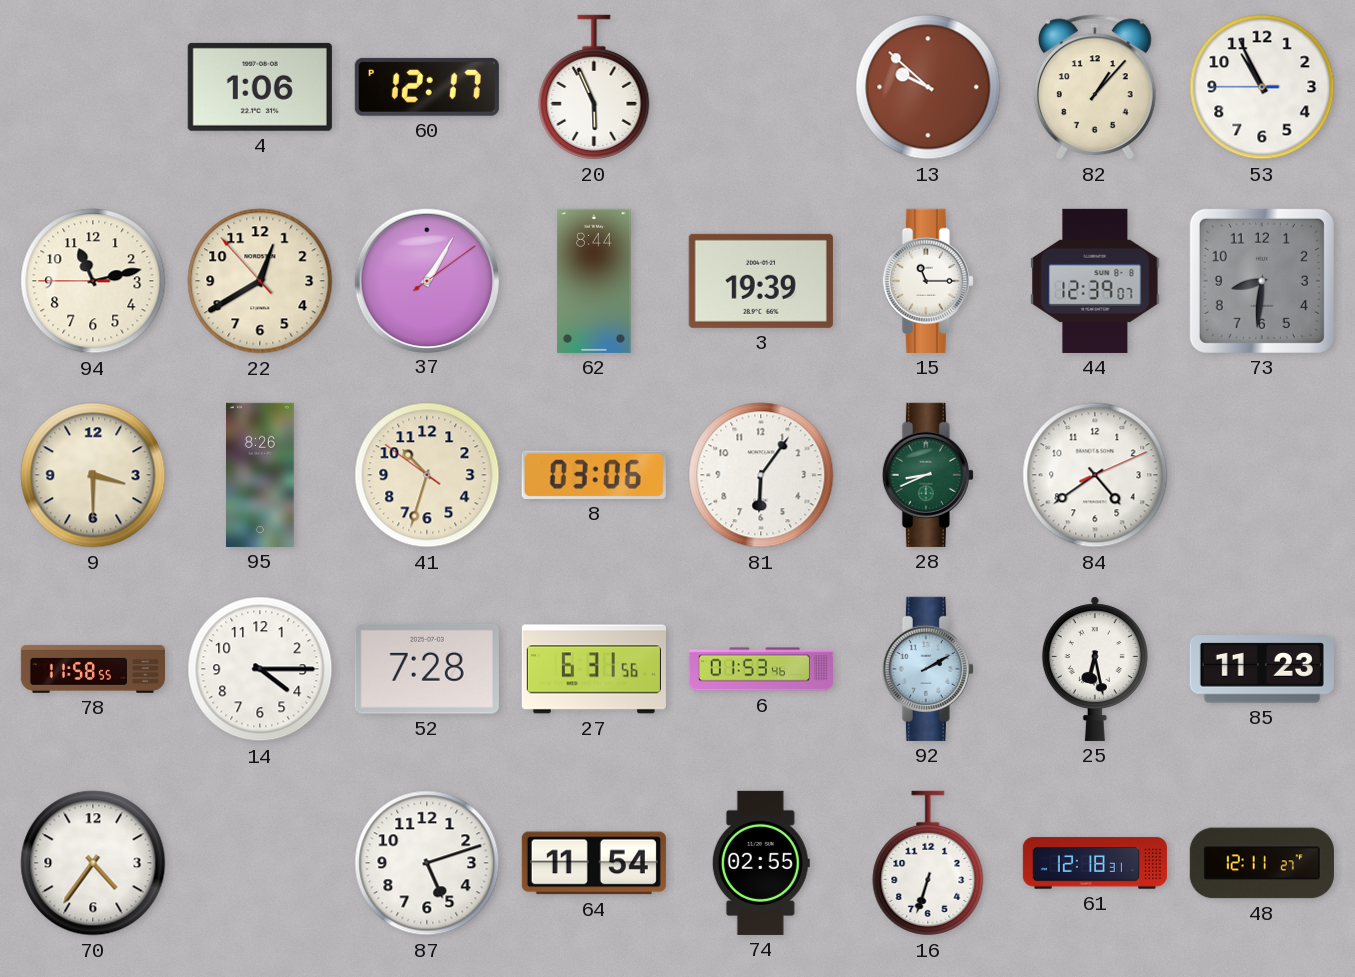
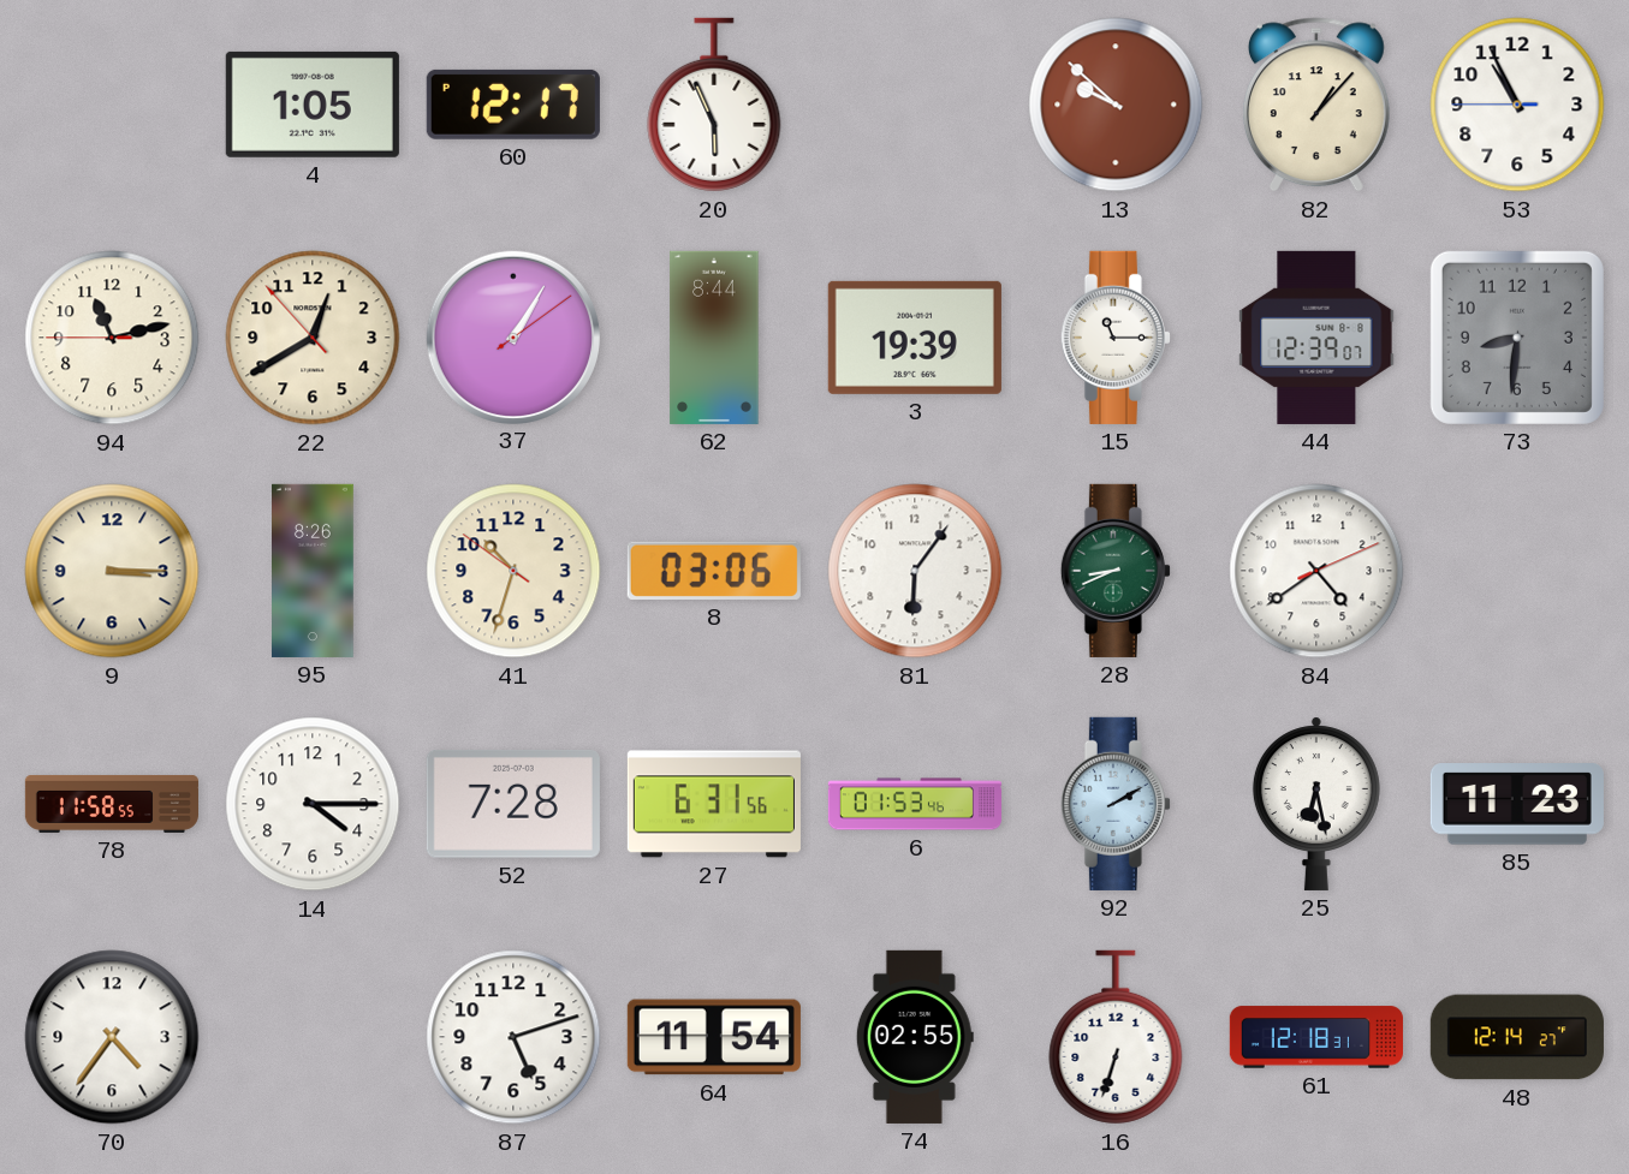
4: 1:06 -> 1:05
9: 3:30 -> 3:15
48: 12:11 -> 12:14
